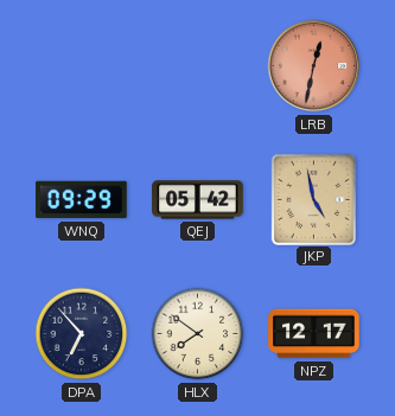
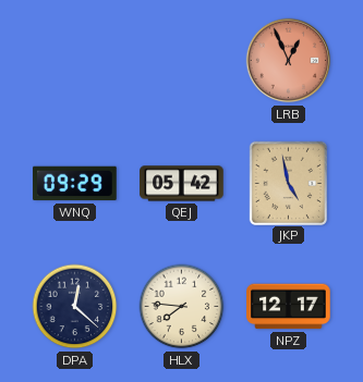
LRB: 12:32 -> 12:56
DPA: 6:53 -> 12:22
HLX: 7:51 -> 7:46
